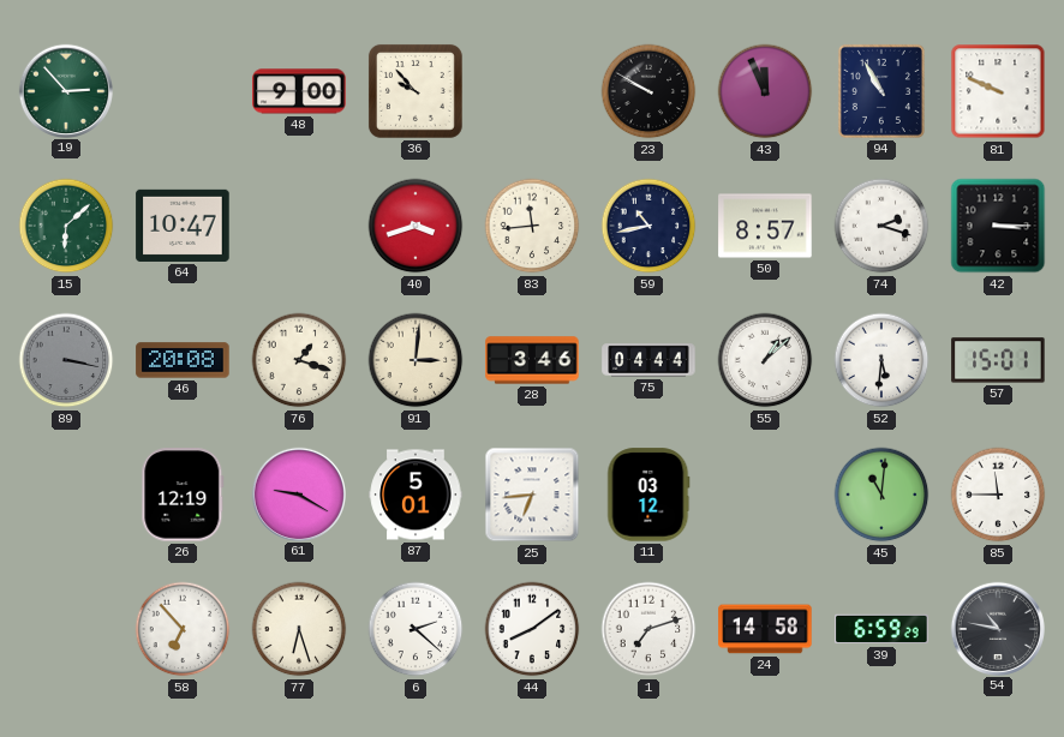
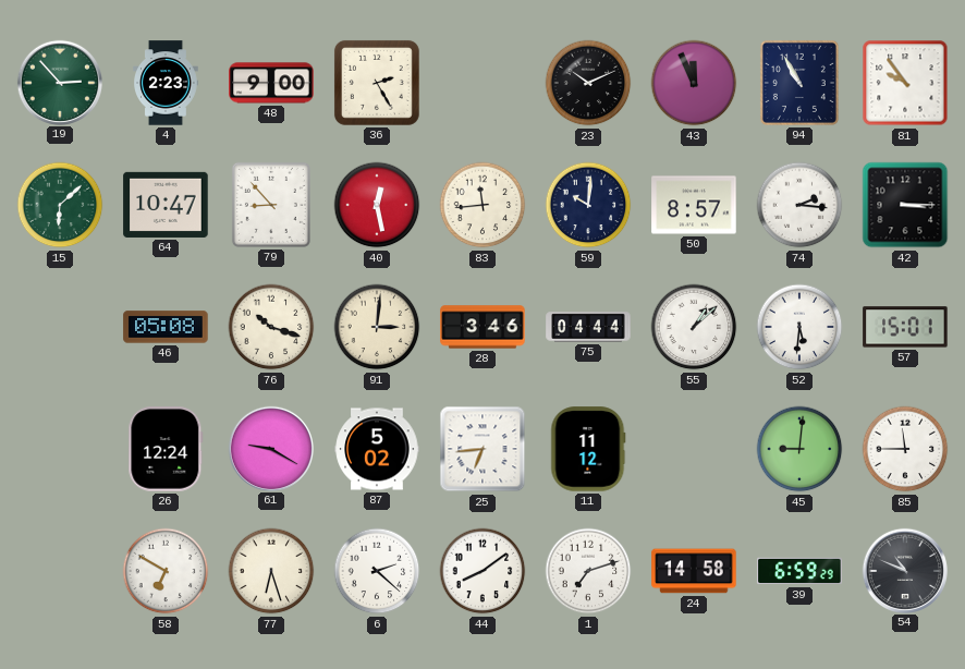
4: none -> 2:23
36: 9:53 -> 2:25
23: 9:50 -> 10:11
81: 9:49 -> 9:54
79: none -> 8:53
40: 3:42 -> 12:28
59: 10:43 -> 10:01
74: 2:18 -> 2:16
89: 3:17 -> none
46: 20:08 -> 05:08
76: 1:18 -> 10:18
26: 12:19 -> 12:24
87: 5:01 -> 5:02
11: 03:12 -> 11:12
45: 11:01 -> 9:01
58: 6:53 -> 6:50
54: 10:47 -> 10:49
